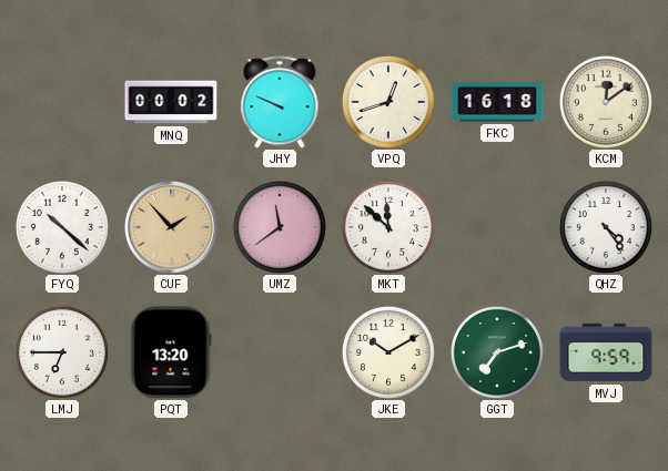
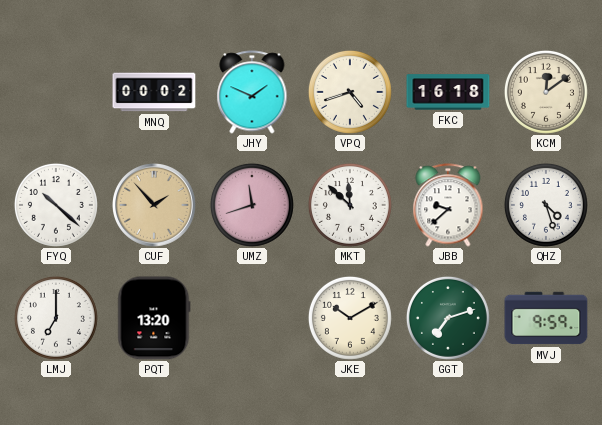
JHY: 9:49 -> 1:49
VPQ: 12:42 -> 4:42
UMZ: 11:39 -> 11:42
JBB: none -> 9:38
QHZ: 4:24 -> 4:27
LMJ: 6:45 -> 7:00
